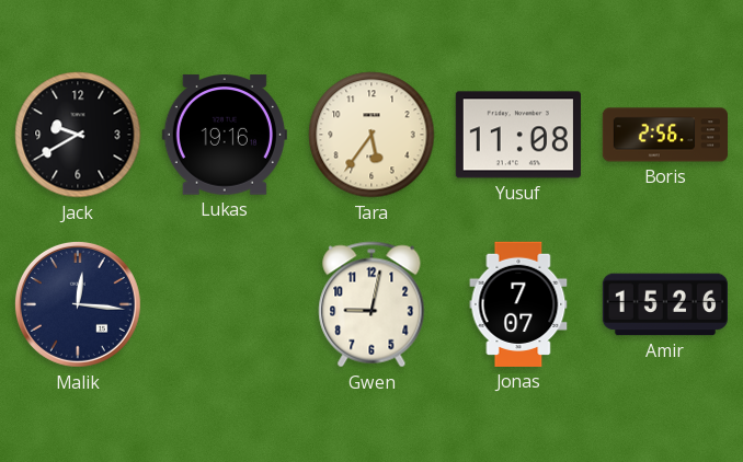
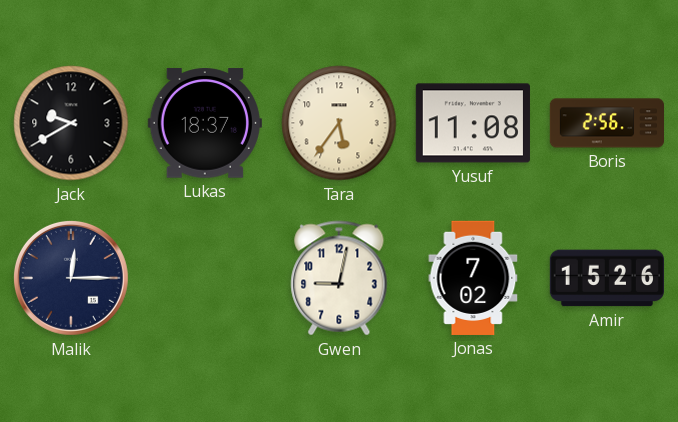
Lukas: 19:16 -> 18:37
Malik: 12:16 -> 12:15
Jonas: 7:07 -> 7:02
